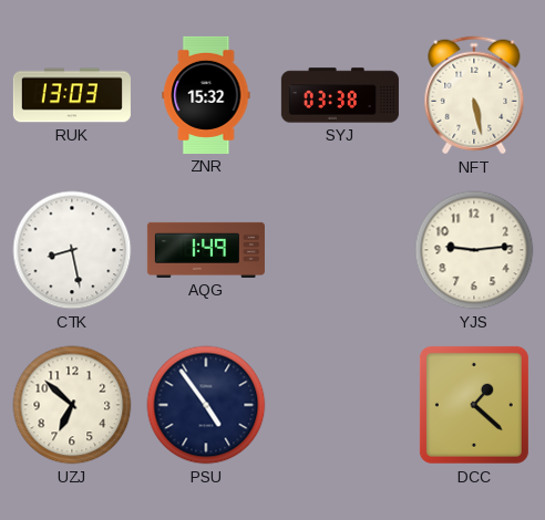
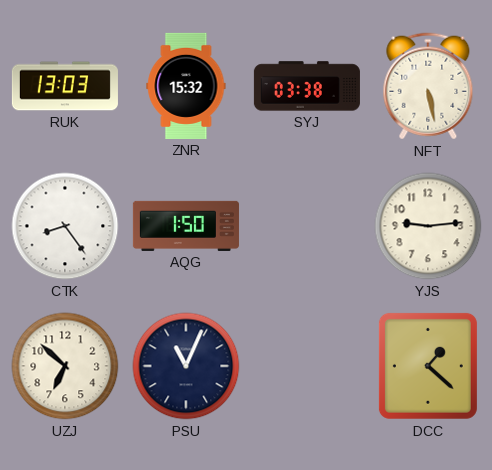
CTK: 8:28 -> 8:24
AQG: 1:49 -> 1:50
PSU: 4:54 -> 11:04
